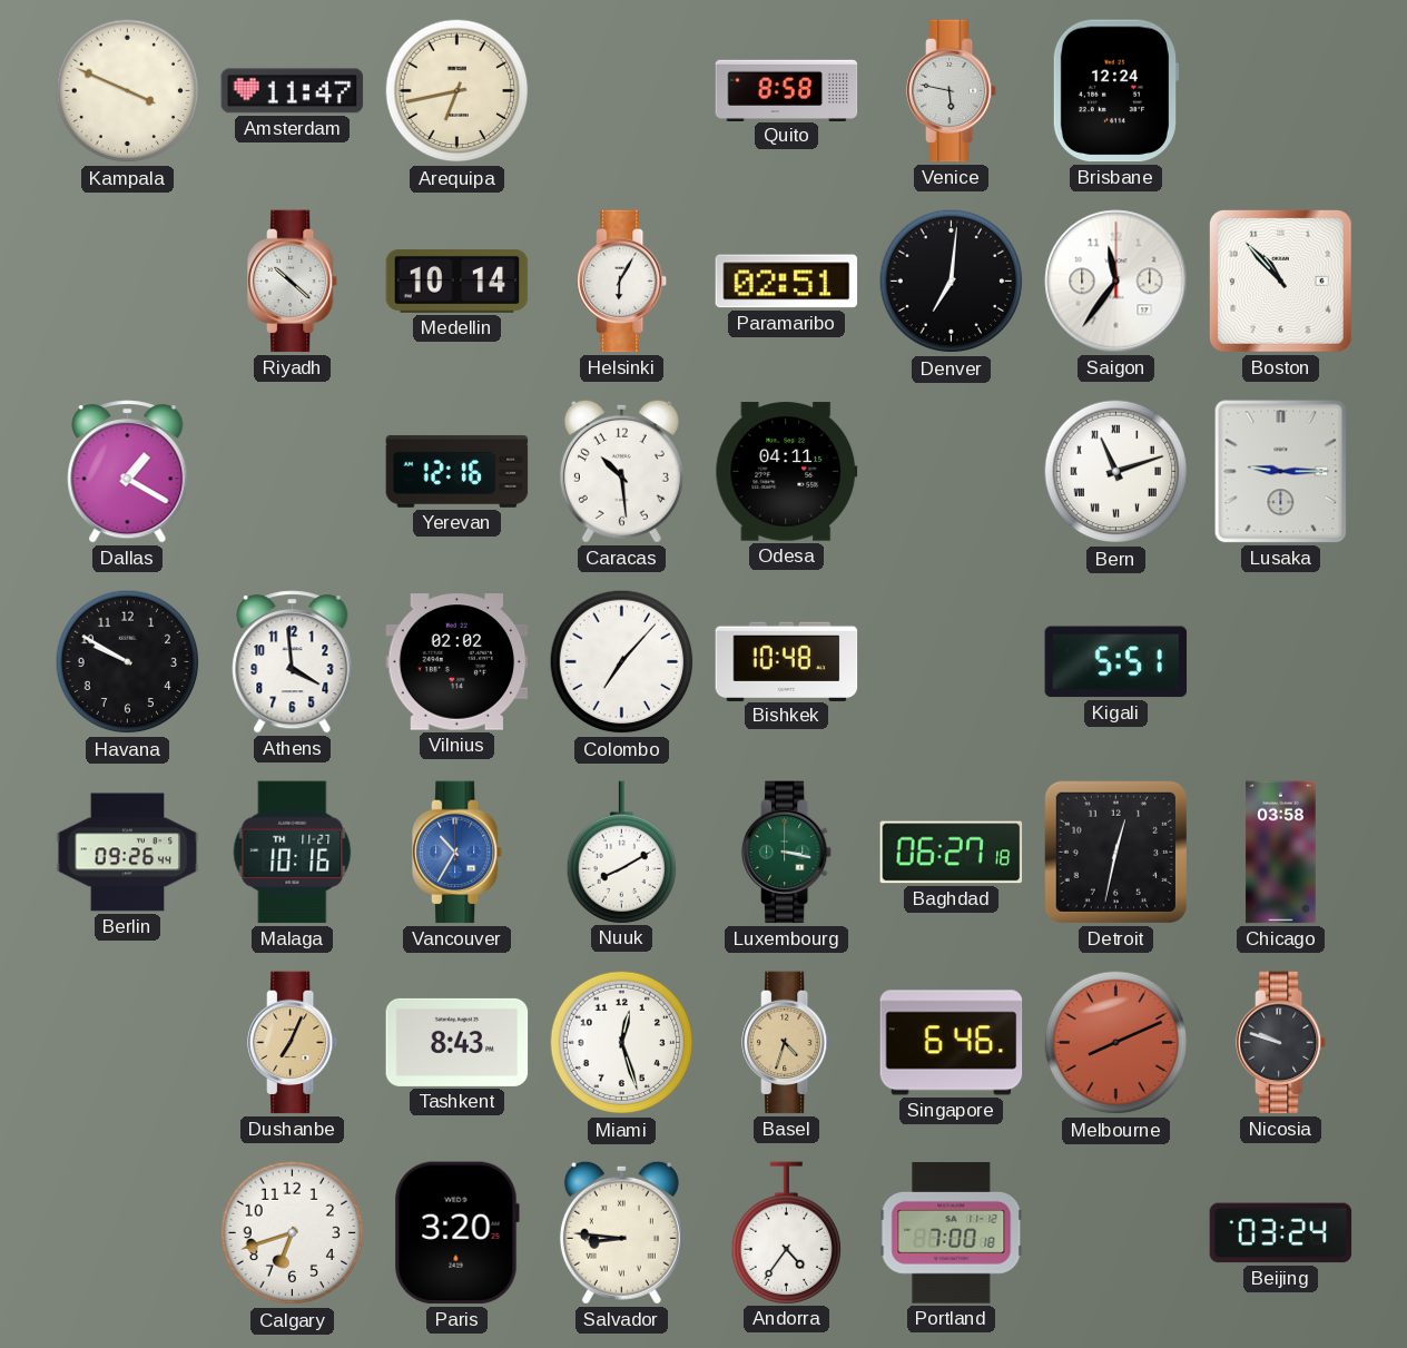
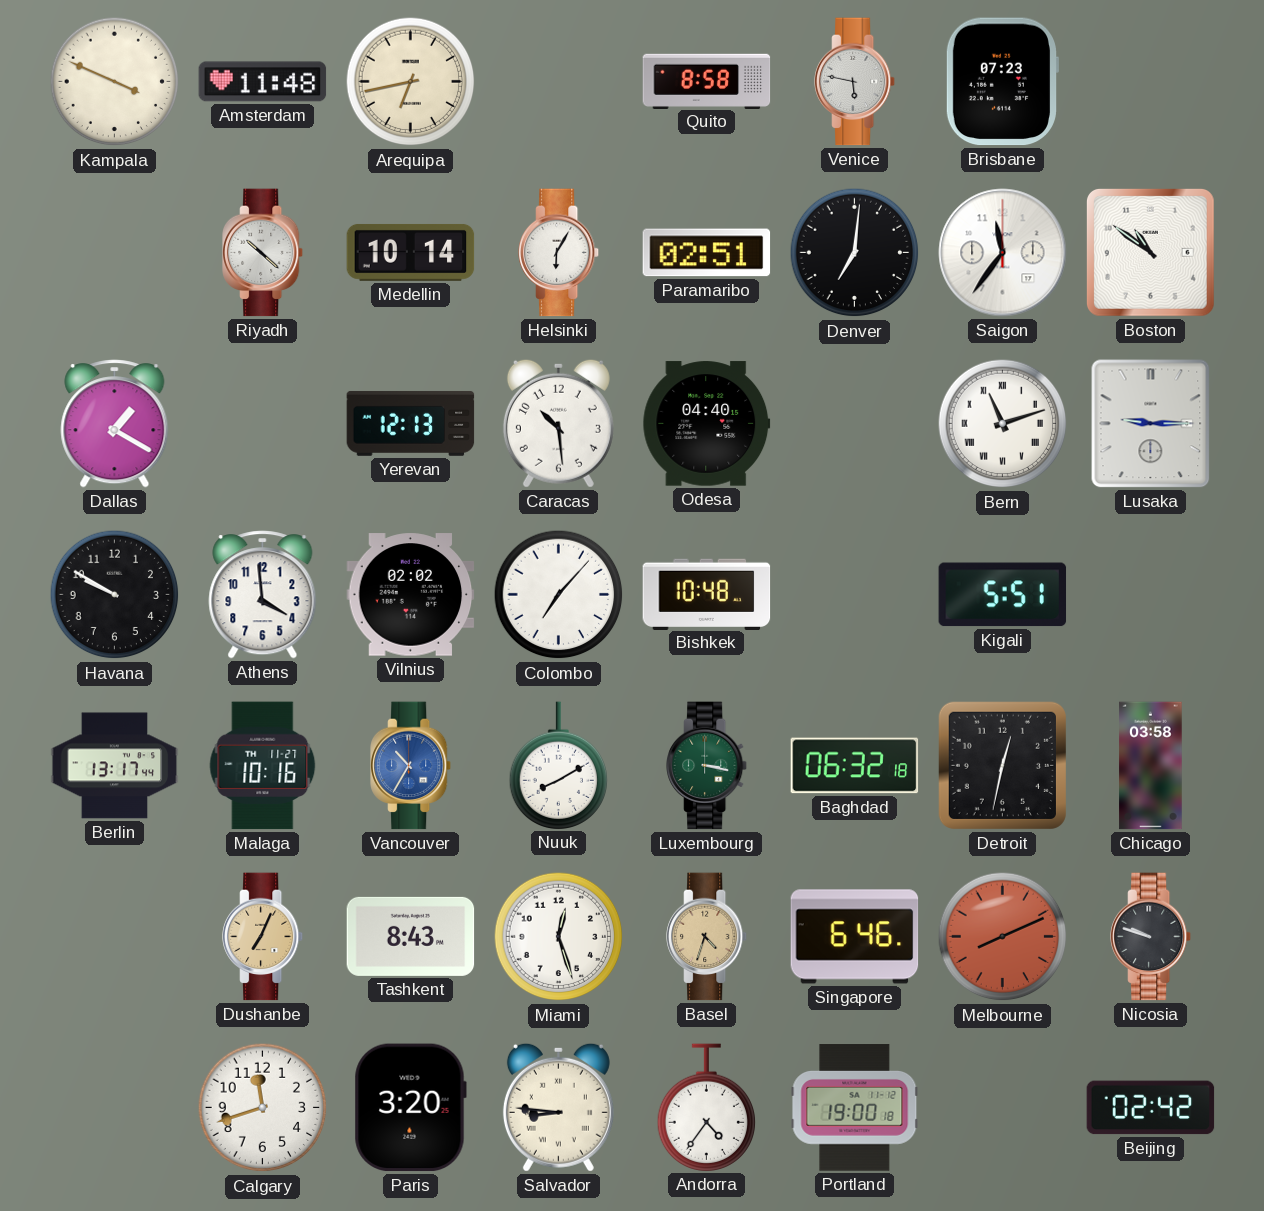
Amsterdam: 11:47 -> 11:48
Brisbane: 12:24 -> 07:23
Boston: 10:53 -> 10:51
Yerevan: 12:16 -> 12:13
Odesa: 04:11 -> 04:40
Berlin: 09:26 -> 13:17
Baghdad: 06:27 -> 06:32
Calgary: 6:42 -> 11:42
Portland: 7:00 -> 19:00
Beijing: 03:24 -> 02:42
